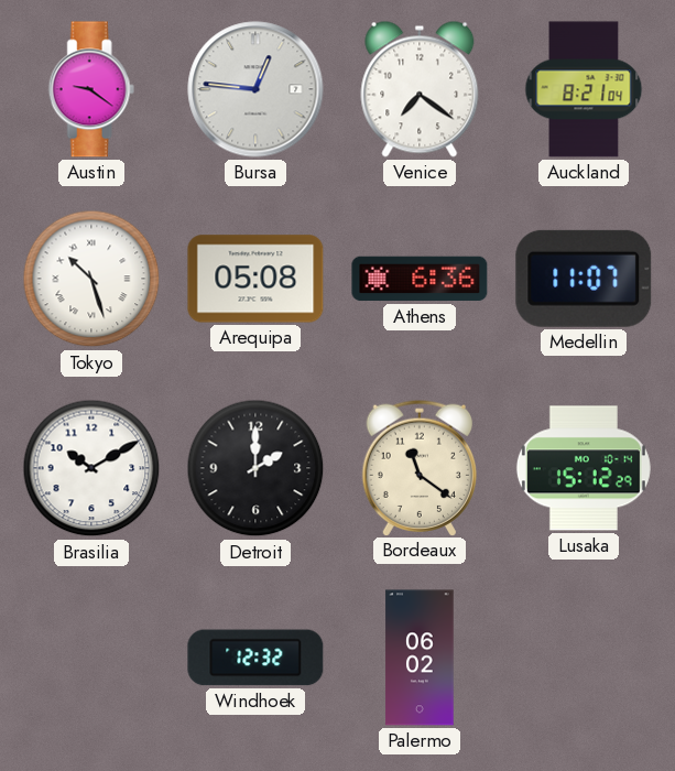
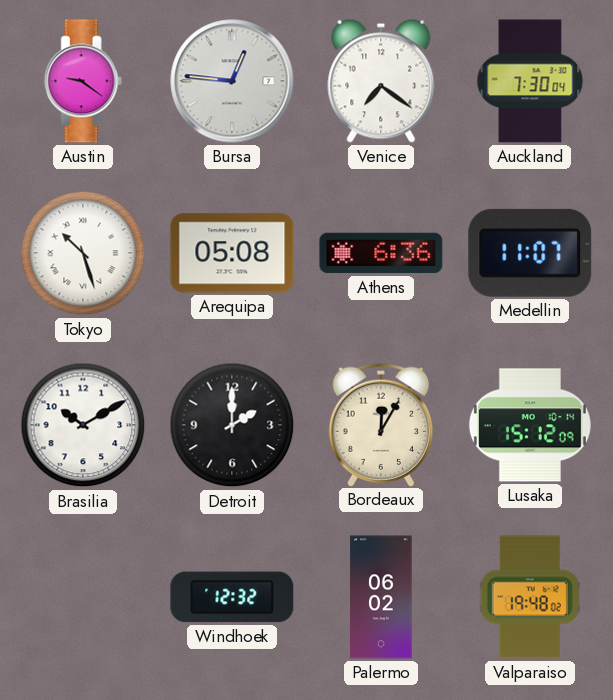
Auckland: 8:21 -> 7:30
Bordeaux: 11:21 -> 12:05
Lusaka: 15:12:29 -> 15:12:09
Valparaiso: none -> 19:48
